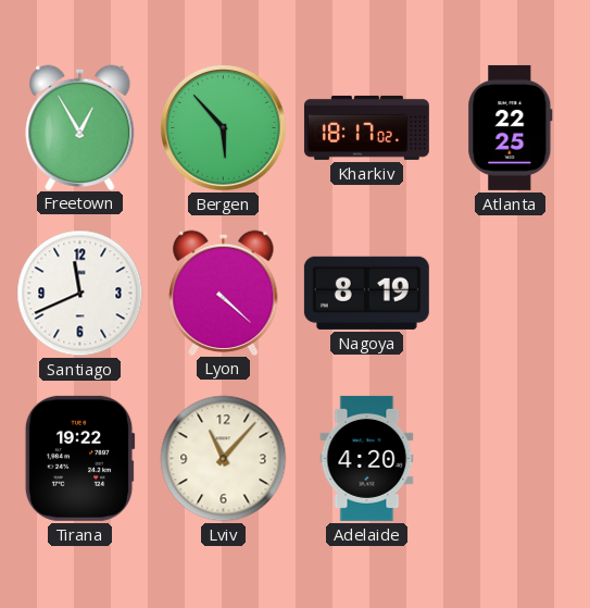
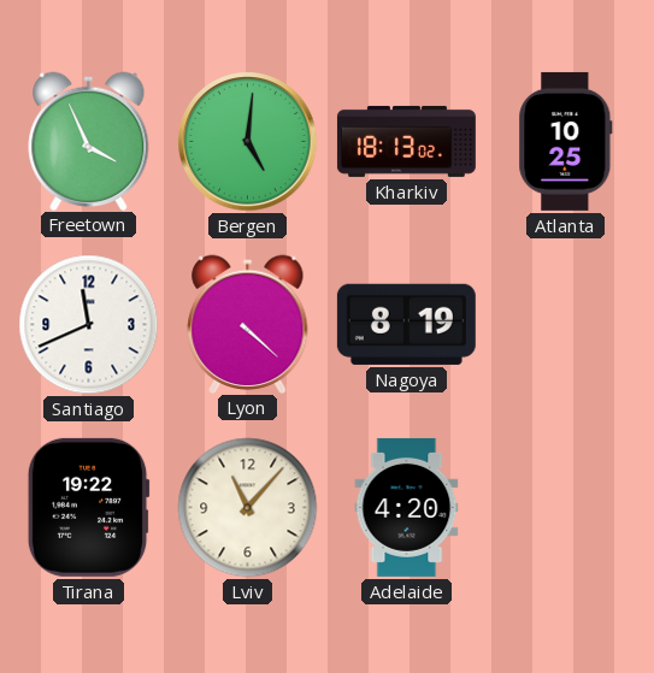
Freetown: 12:55 -> 3:56
Bergen: 5:53 -> 5:01
Kharkiv: 18:17 -> 18:13
Atlanta: 22:25 -> 10:25
